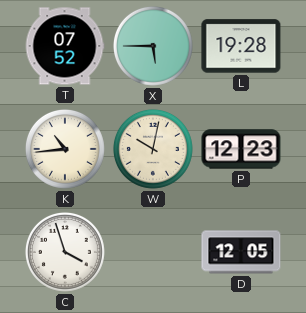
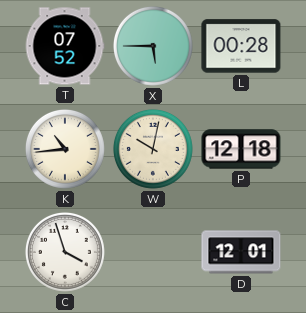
L: 19:28 -> 00:28
P: 12:23 -> 12:18
D: 12:05 -> 12:01
